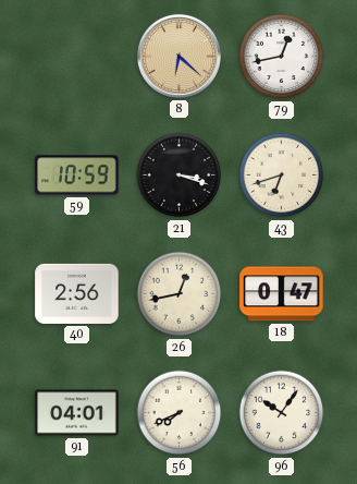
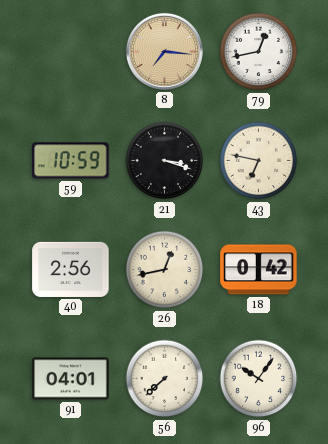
8: 6:22 -> 7:16
43: 6:42 -> 6:47
18: 0:47 -> 0:42
56: 7:41 -> 7:38
